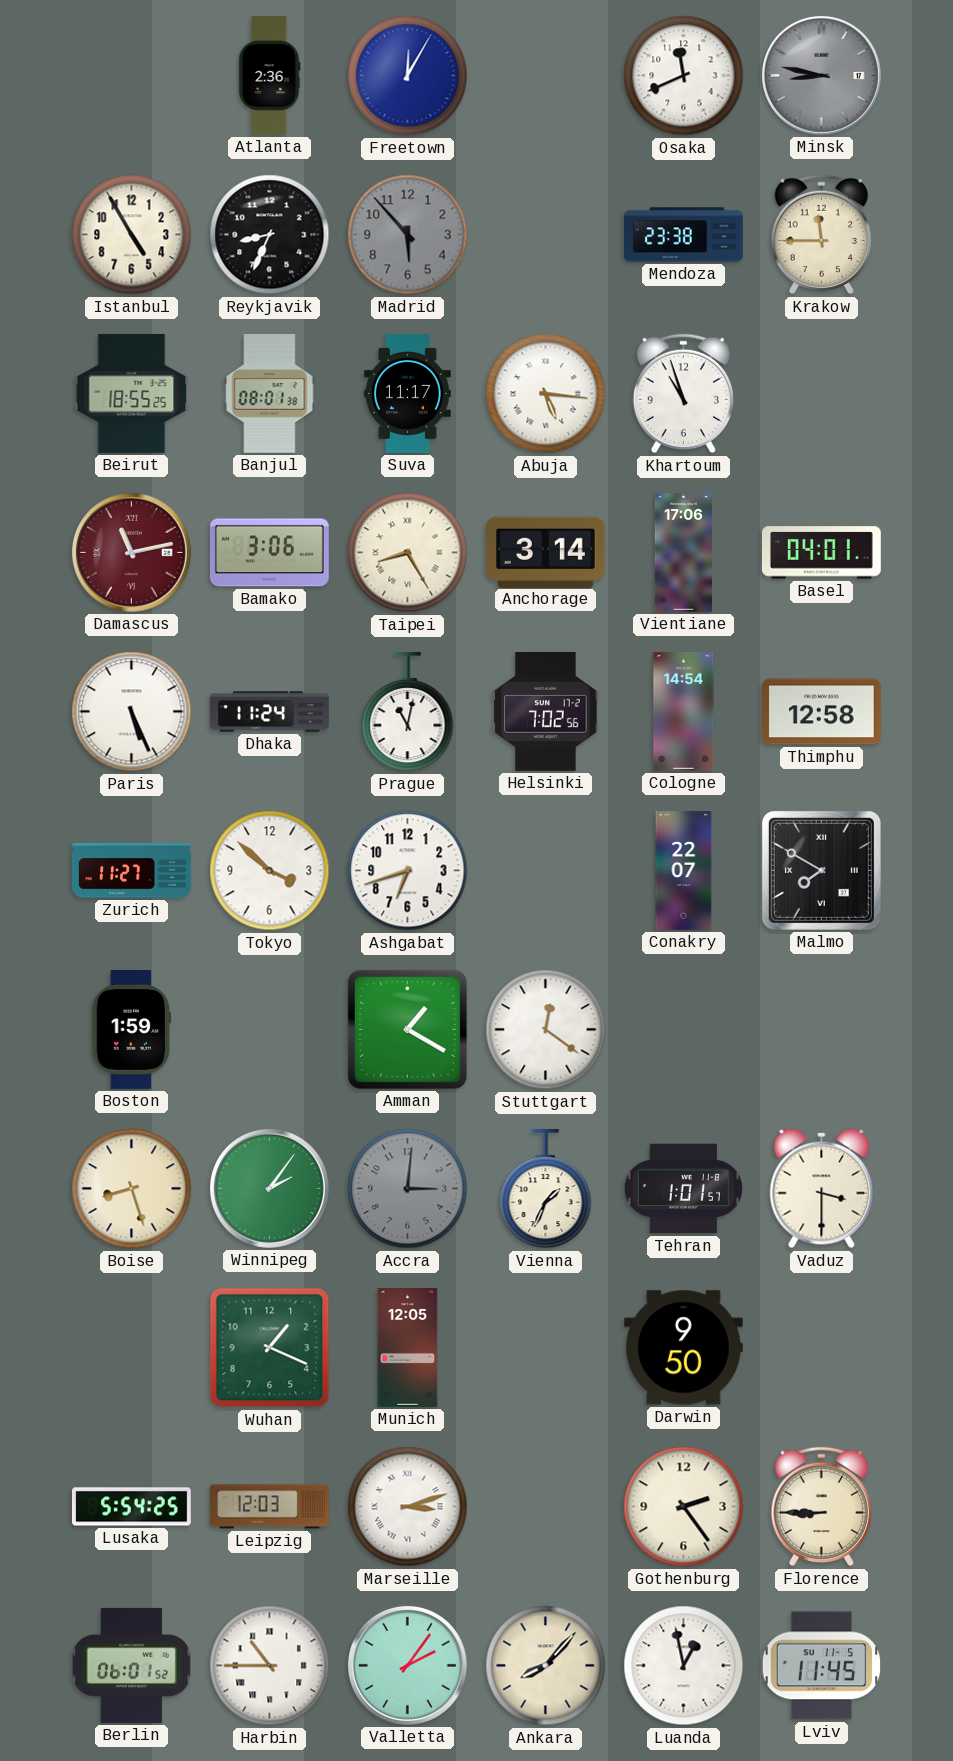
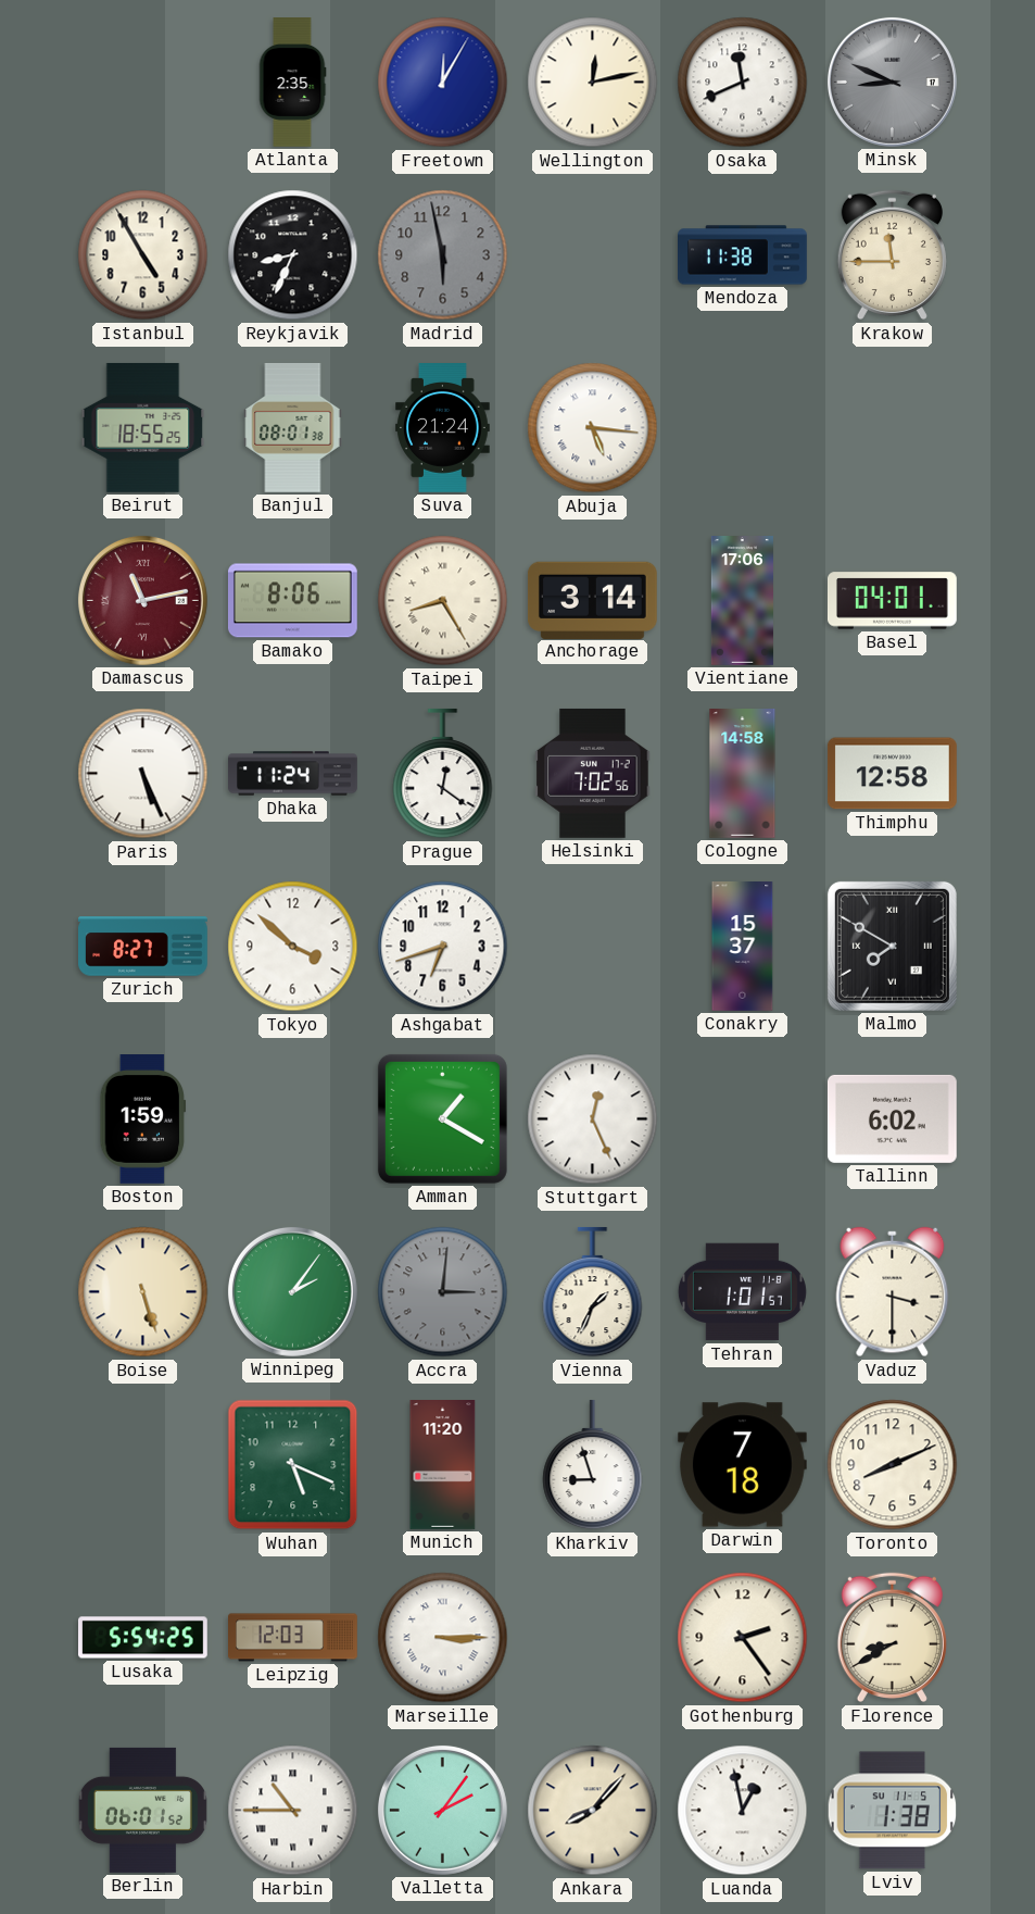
Atlanta: 2:36 -> 2:35
Wellington: none -> 12:13
Minsk: 8:47 -> 8:49
Madrid: 5:53 -> 5:58
Mendoza: 23:38 -> 11:38
Suva: 11:17 -> 21:24
Khartoum: 10:57 -> none
Bamako: 3:06 -> 8:06
Prague: 11:02 -> 12:21
Cologne: 14:54 -> 14:58
Zurich: 11:27 -> 8:27
Conakry: 22:07 -> 15:37
Stuttgart: 12:21 -> 12:26
Tallinn: none -> 6:02
Boise: 8:27 -> 5:27
Wuhan: 1:19 -> 5:19
Munich: 12:05 -> 11:20
Kharkiv: none -> 8:57
Darwin: 9:50 -> 7:18
Toronto: none -> 8:11
Marseille: 3:12 -> 3:15
Florence: 8:45 -> 8:40
Lviv: 11:45 -> 1:38
